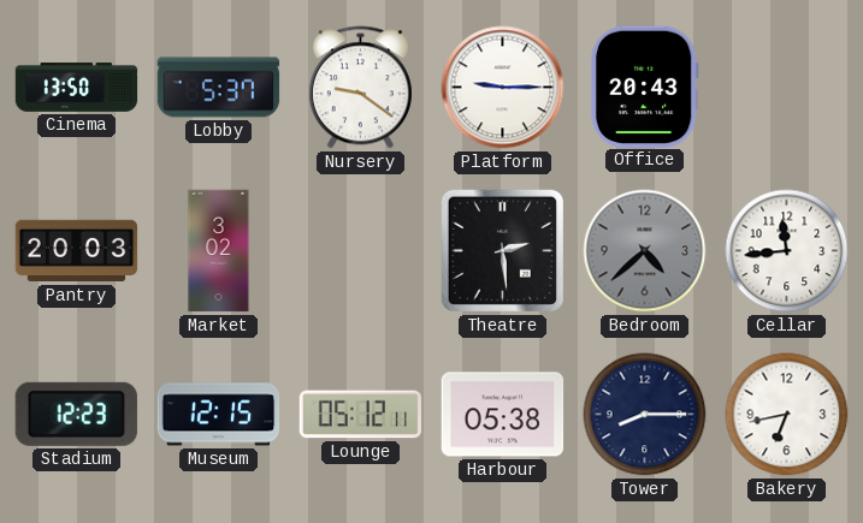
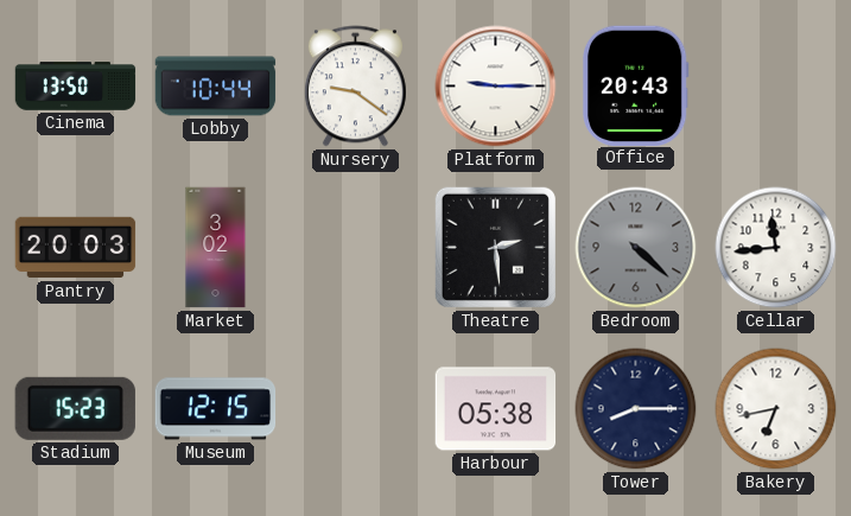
Lobby: 5:37 -> 10:44
Bedroom: 4:38 -> 4:22
Stadium: 12:23 -> 15:23
Lounge: 05:12 -> none
